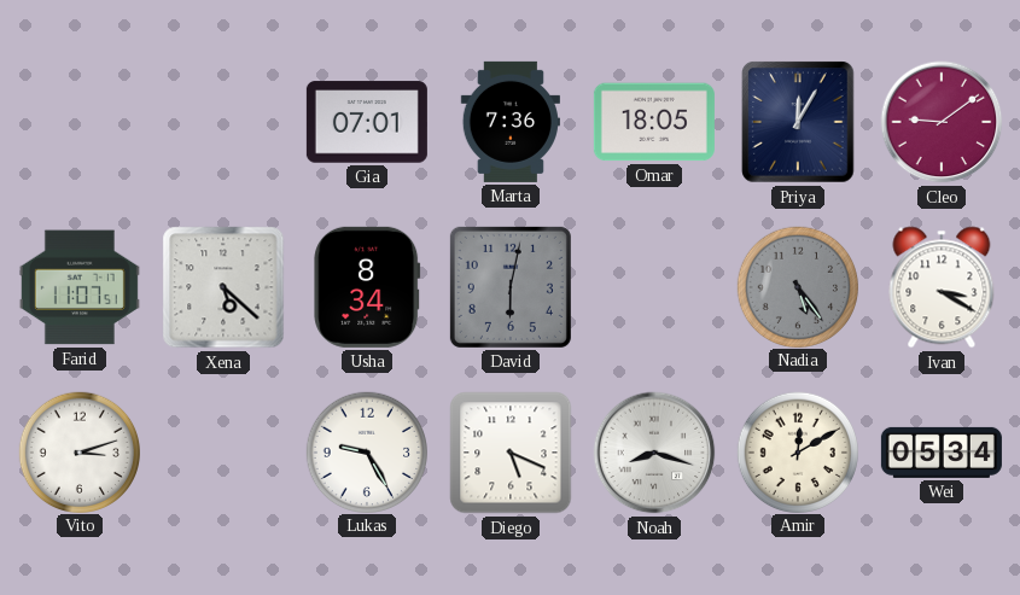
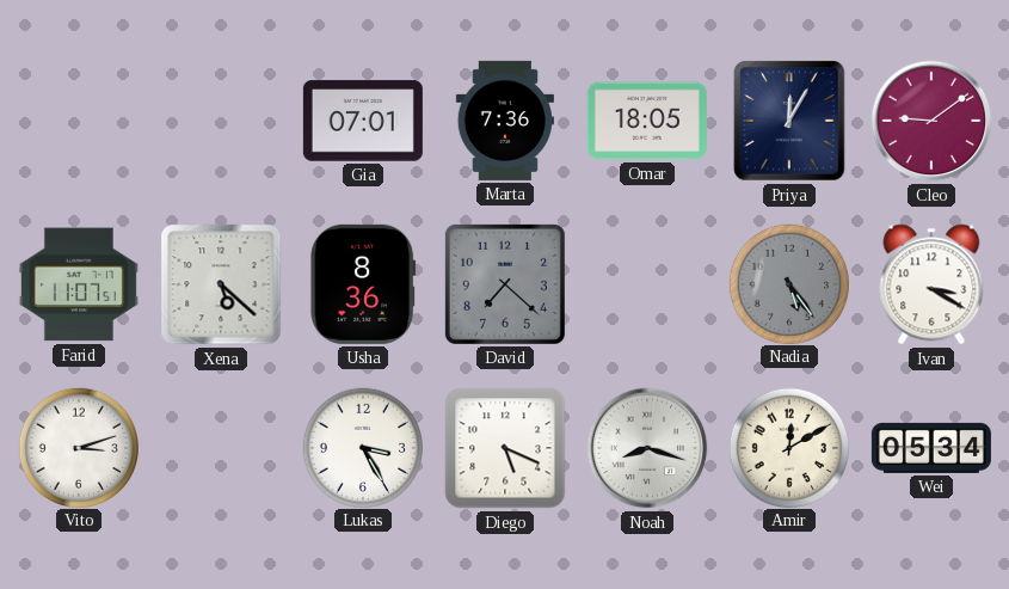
Usha: 8:34 -> 8:36
David: 6:02 -> 7:22
Lukas: 9:25 -> 3:25
